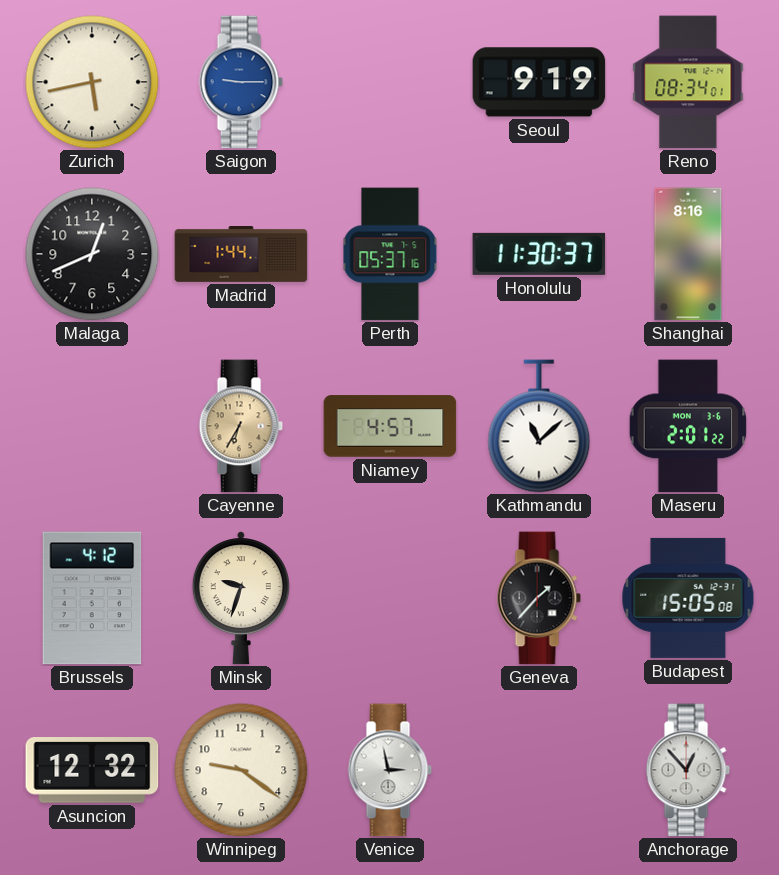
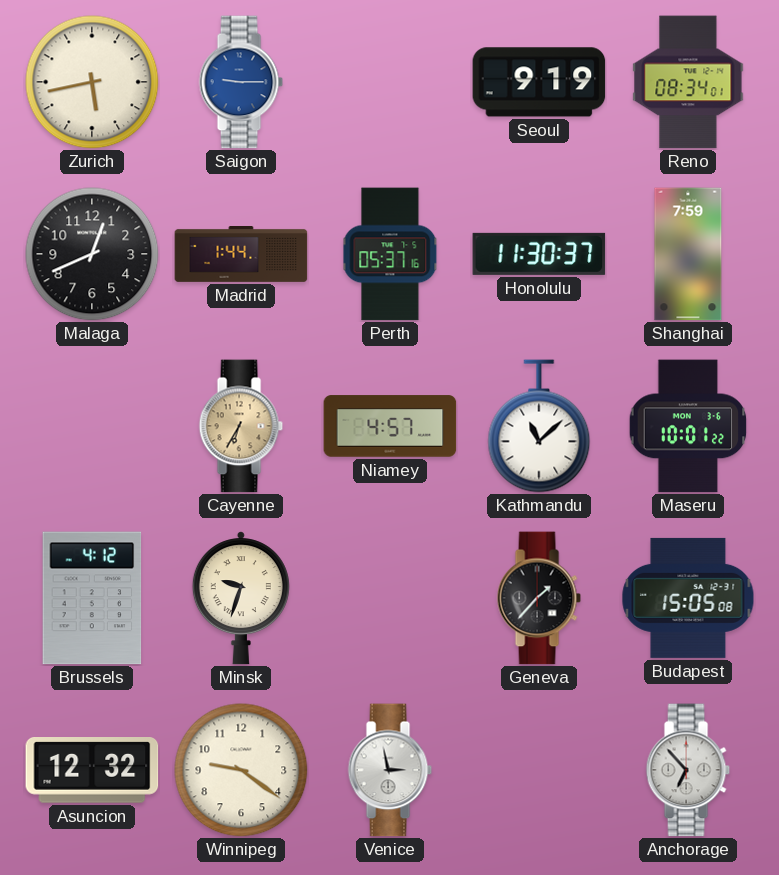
Shanghai: 8:16 -> 7:59
Maseru: 2:01 -> 10:01
Anchorage: 12:53 -> 6:53
